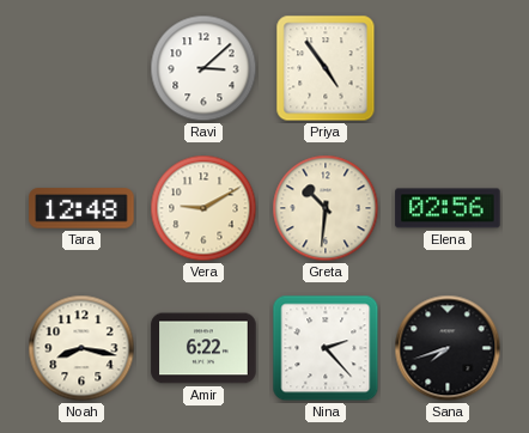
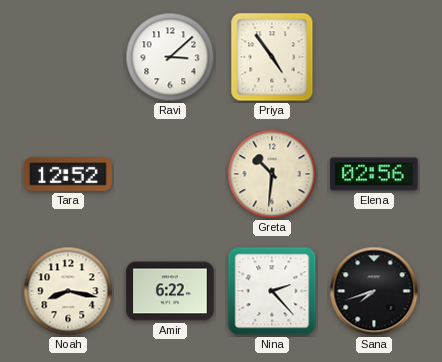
Tara: 12:48 -> 12:52
Vera: 9:10 -> none
